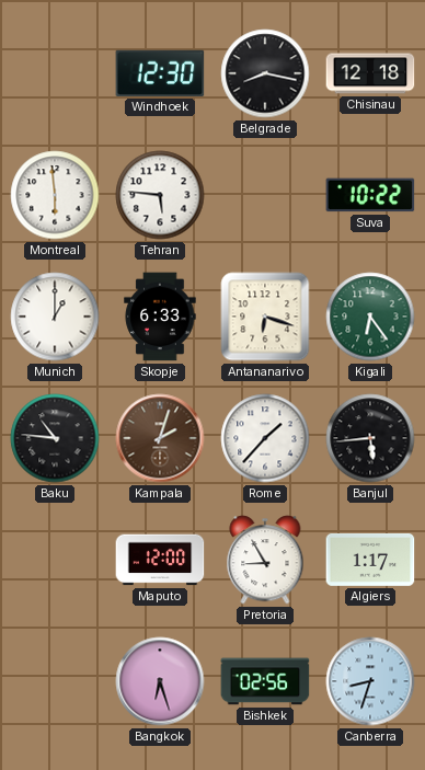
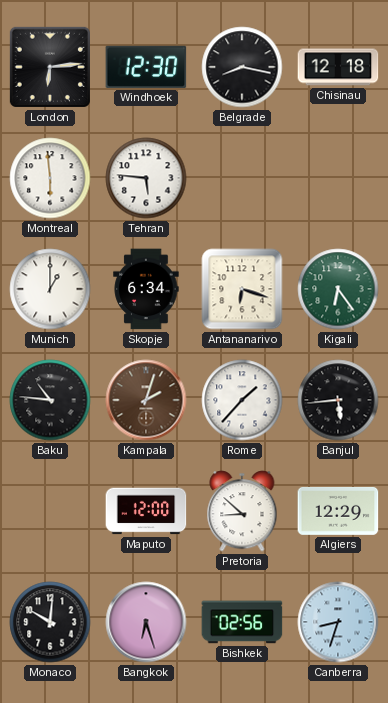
London: none -> 6:14
Suva: 10:22 -> none
Skopje: 6:33 -> 6:34
Pretoria: 8:55 -> 8:52
Algiers: 1:17 -> 12:29
Monaco: none -> 10:01
